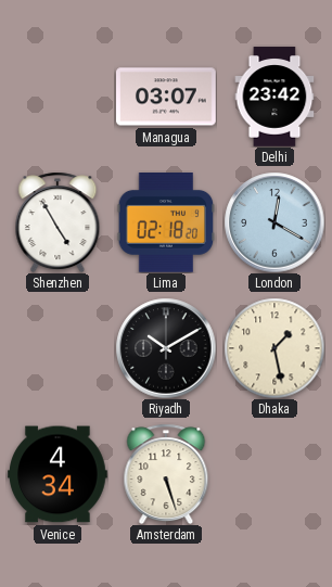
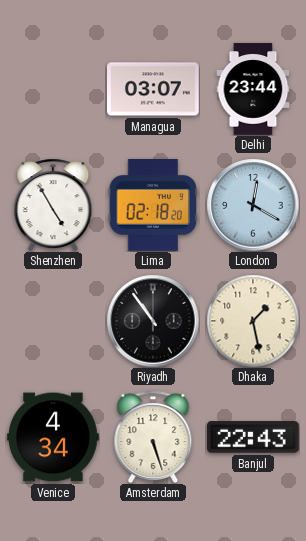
Delhi: 23:42 -> 23:44
Riyadh: 10:10 -> 10:54
Banjul: none -> 22:43
